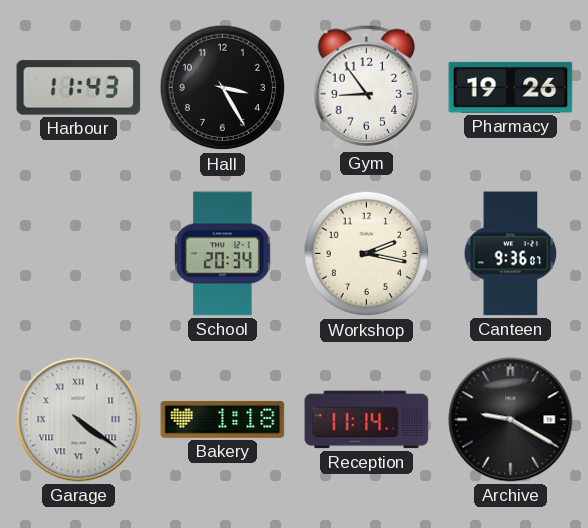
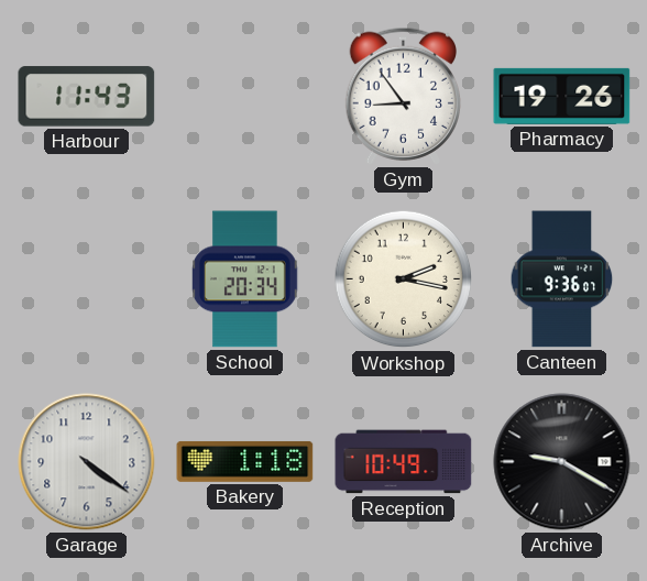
Hall: 3:25 -> none
Garage numerals: Roman -> Arabic
Reception: 11:14 -> 10:49
